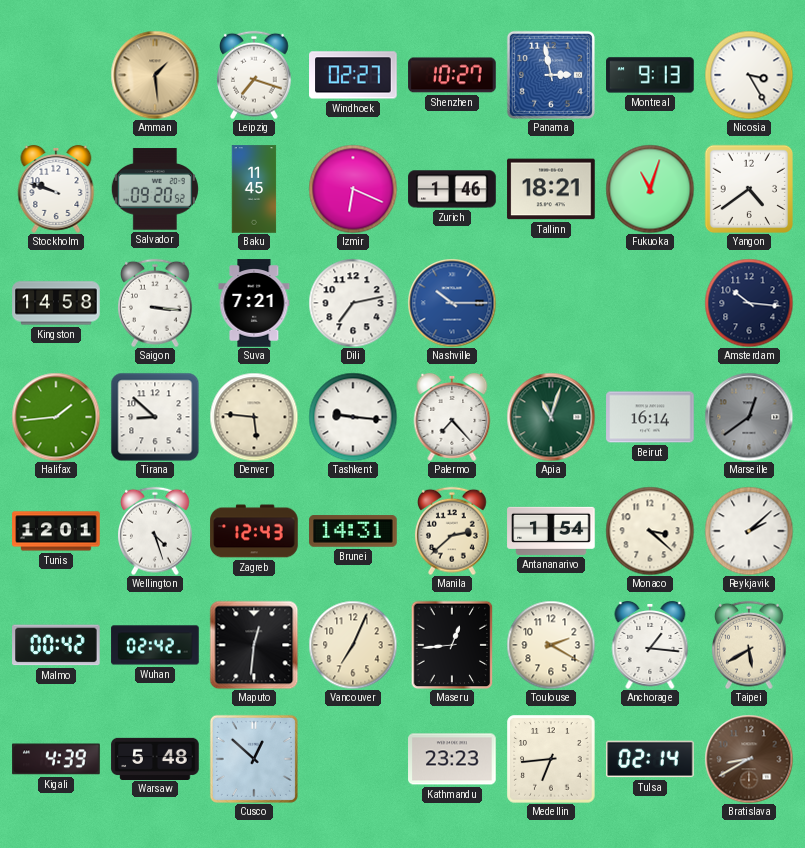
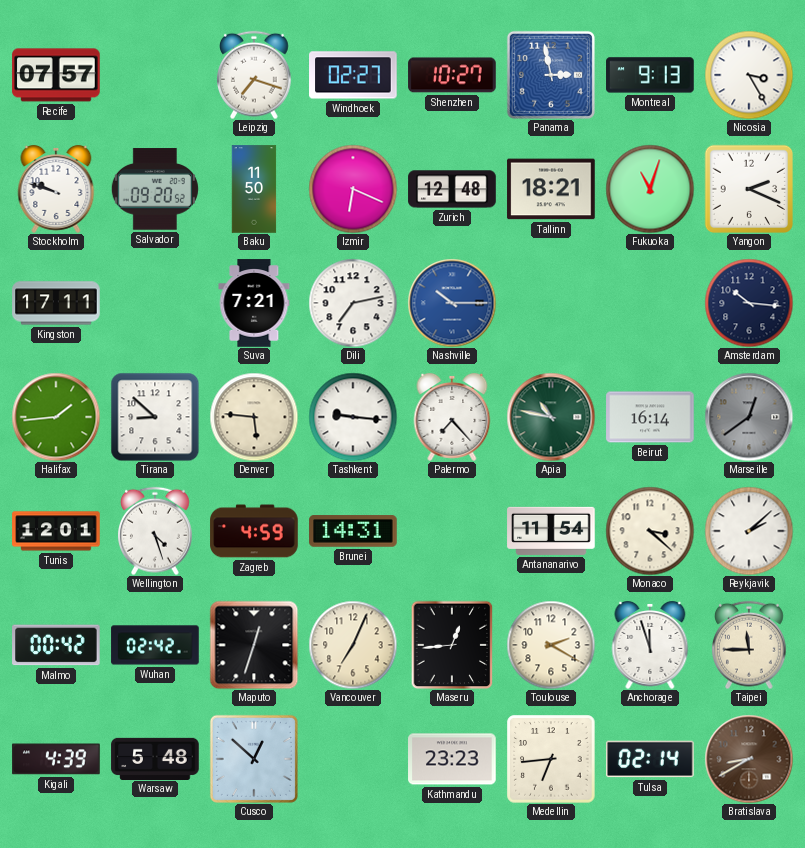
Recife: none -> 07:57
Amman: 1:29 -> none
Baku: 11:45 -> 11:50
Zurich: 1:46 -> 12:48
Yangon: 4:39 -> 2:19
Kingston: 14:58 -> 17:11
Saigon: 3:16 -> none
Apia: 11:03 -> 10:47
Zagreb: 12:43 -> 4:59
Manila: 2:38 -> none
Antananarivo: 1:54 -> 11:54
Maputo: 12:31 -> 12:33
Anchorage: 1:16 -> 11:57
Taipei: 5:40 -> 11:45
